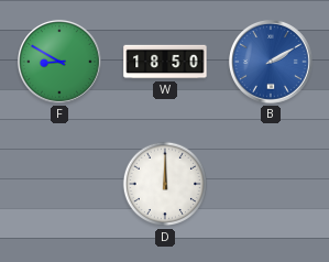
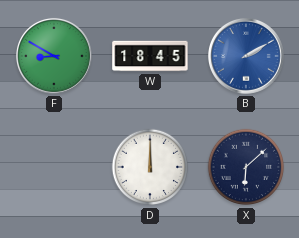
W: 18:50 -> 18:45
X: none -> 6:08
